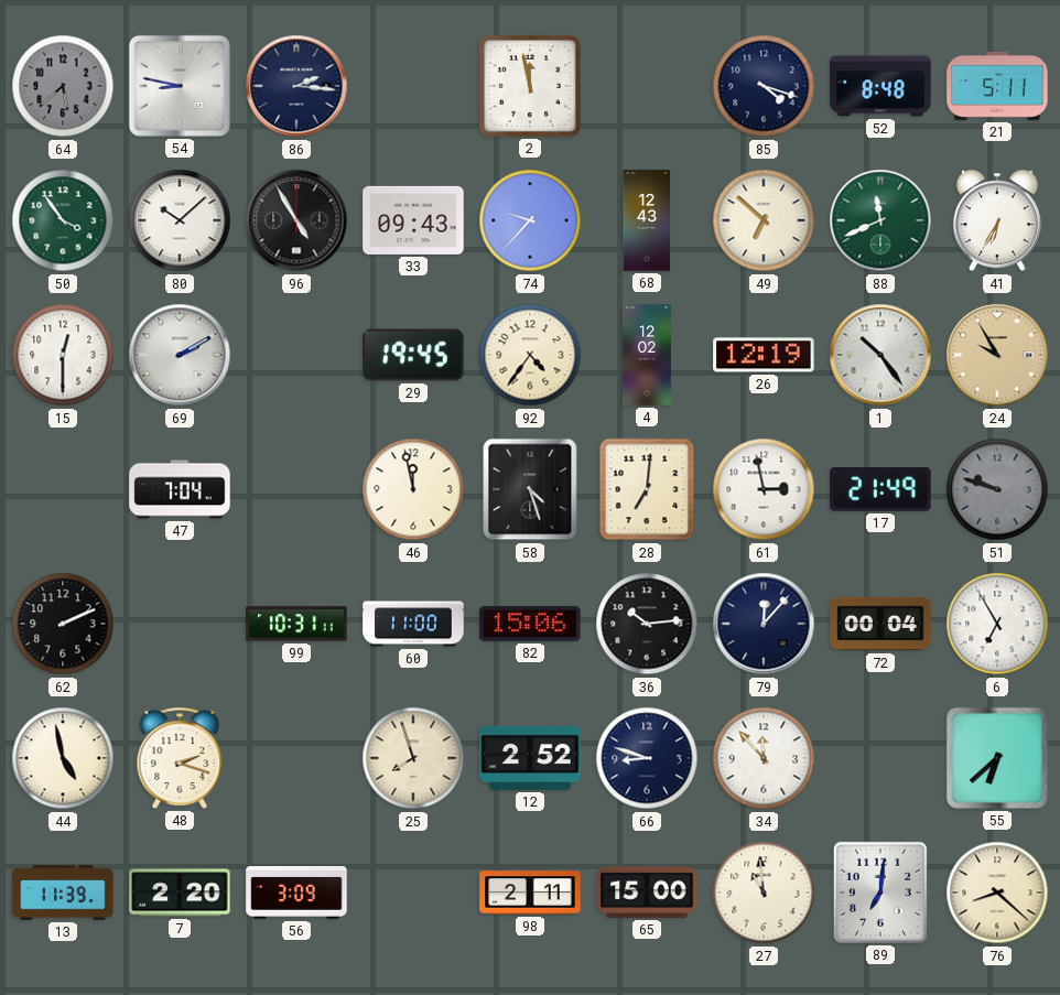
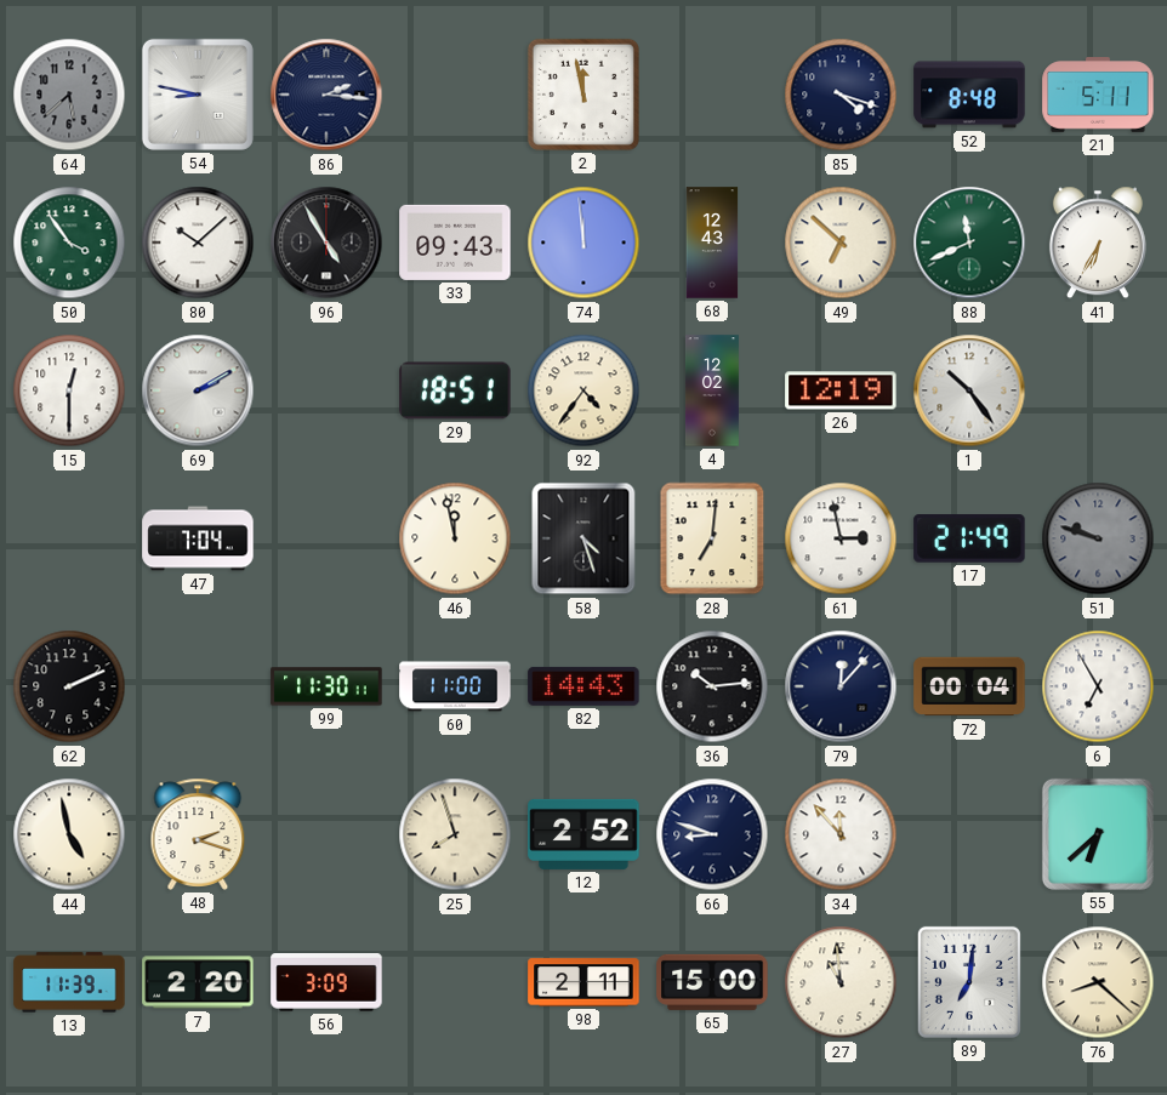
74: 9:37 -> 11:59
29: 19:45 -> 18:51
24: 9:55 -> none
99: 10:31 -> 11:30
82: 15:06 -> 14:43
